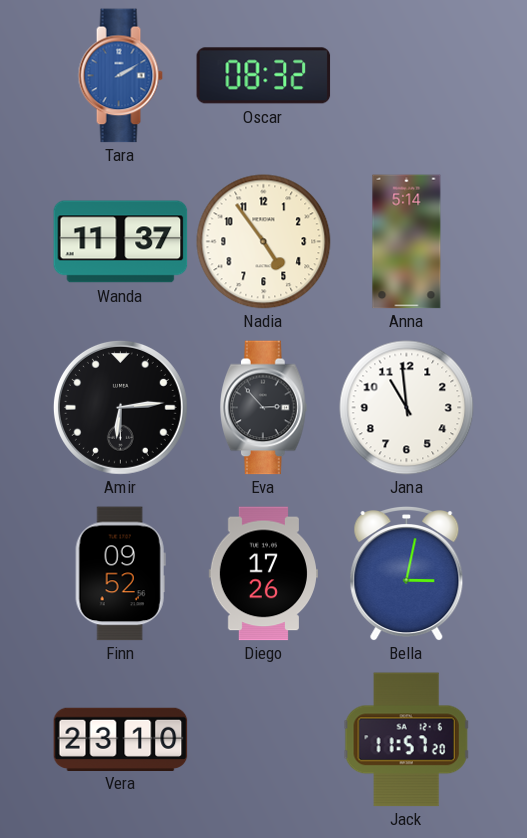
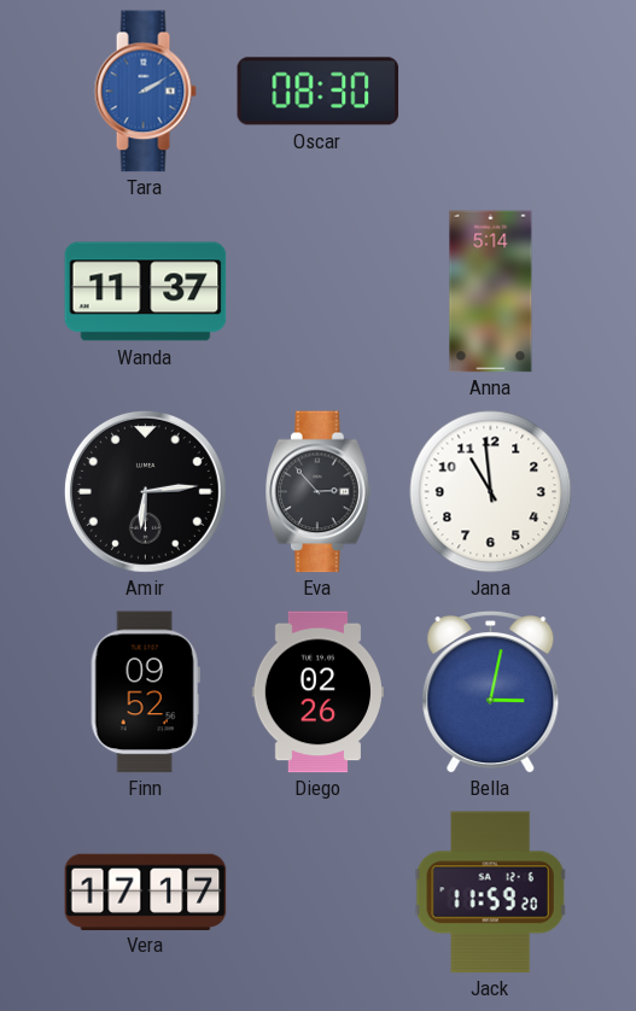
Oscar: 08:32 -> 08:30
Nadia: 4:54 -> none
Diego: 17:26 -> 02:26
Vera: 23:10 -> 17:17
Jack: 11:57 -> 11:59
